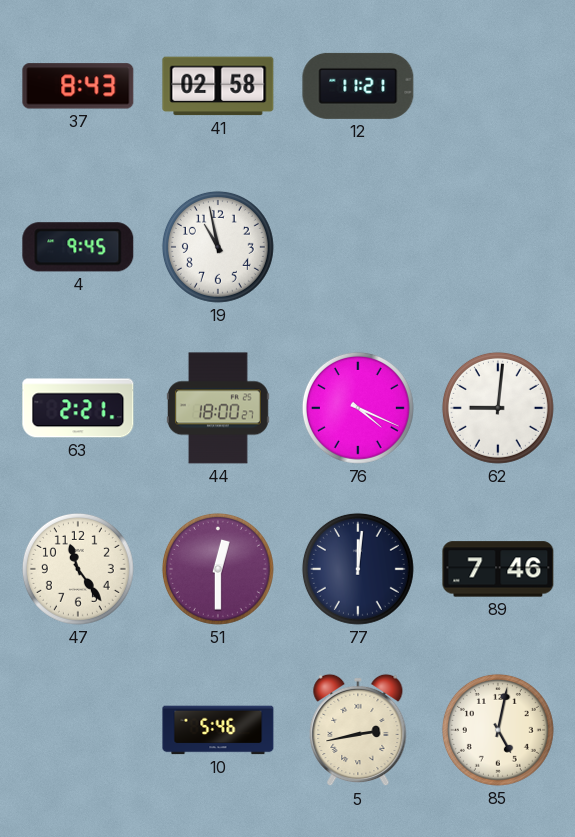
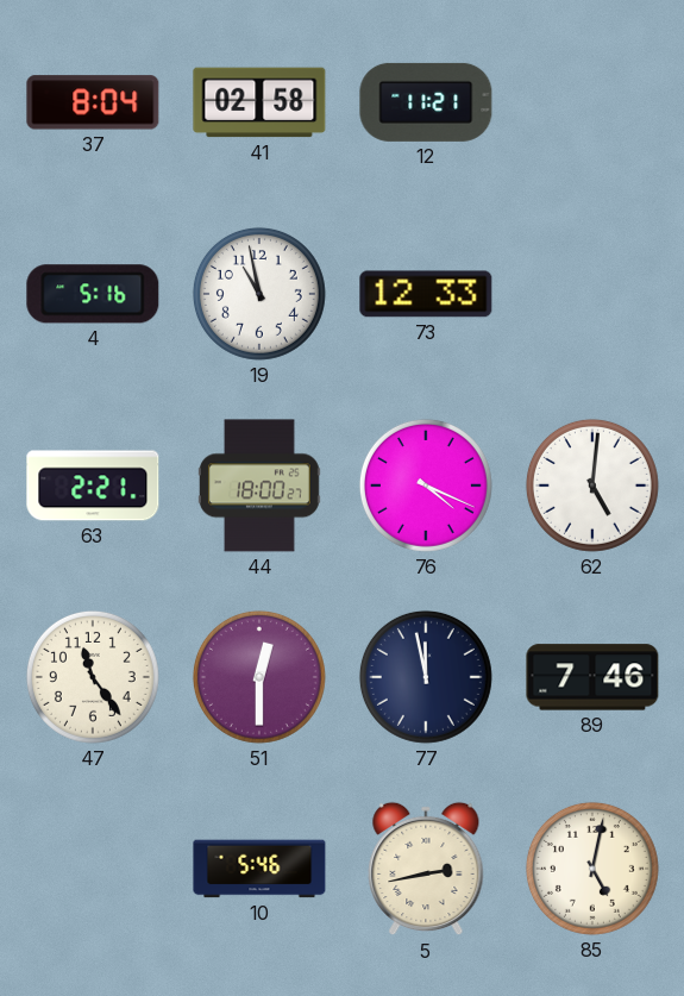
37: 8:43 -> 8:04
4: 9:45 -> 5:16
73: none -> 12:33
62: 9:01 -> 5:01
77: 12:01 -> 11:58
